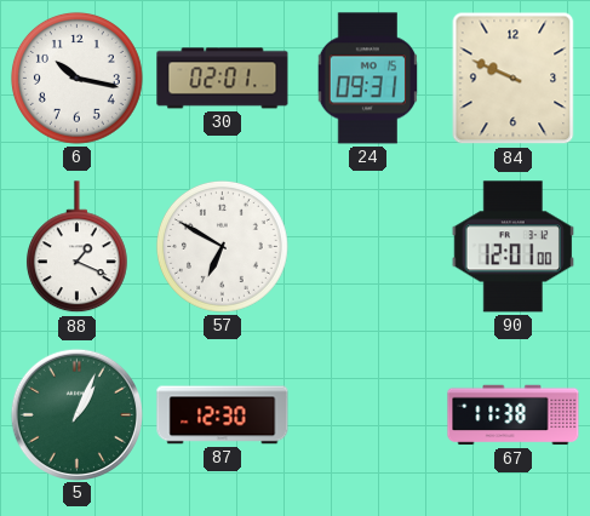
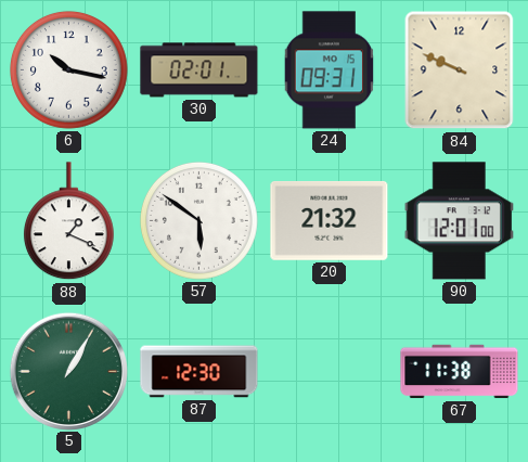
57: 6:50 -> 5:51
20: none -> 21:32
5: 1:04 -> 1:05
